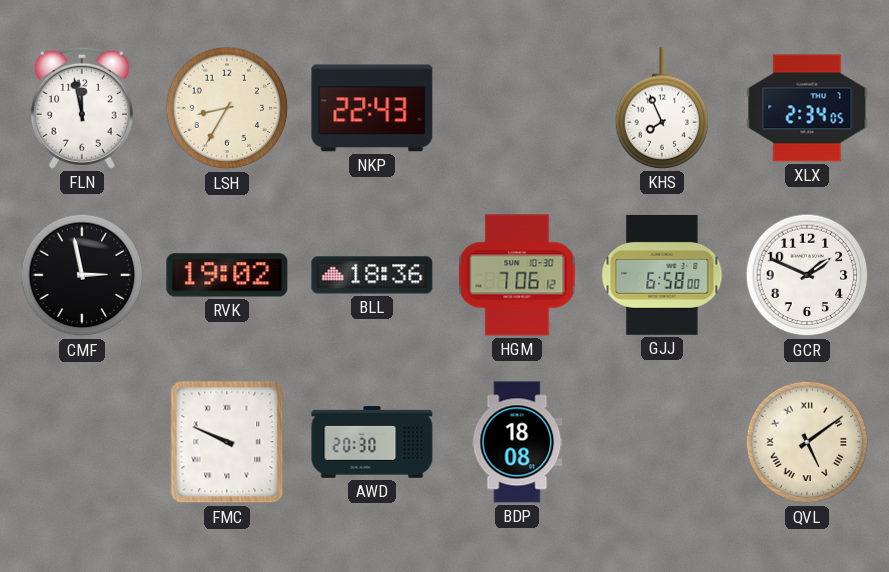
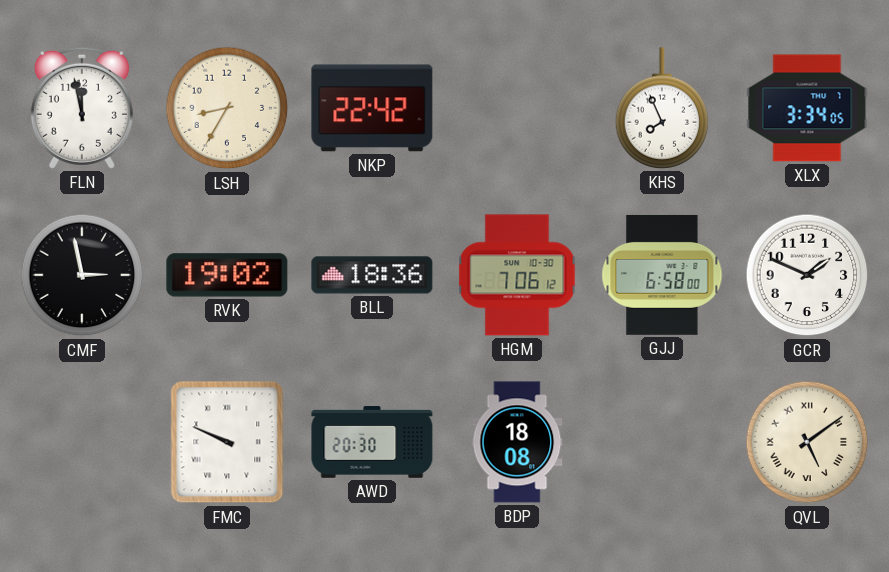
NKP: 22:43 -> 22:42
XLX: 2:34 -> 3:34
